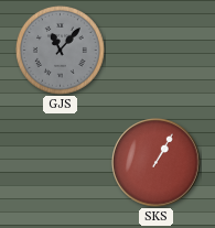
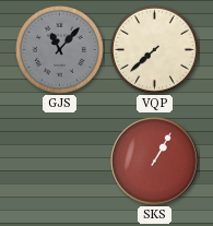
VQP: none -> 7:38
